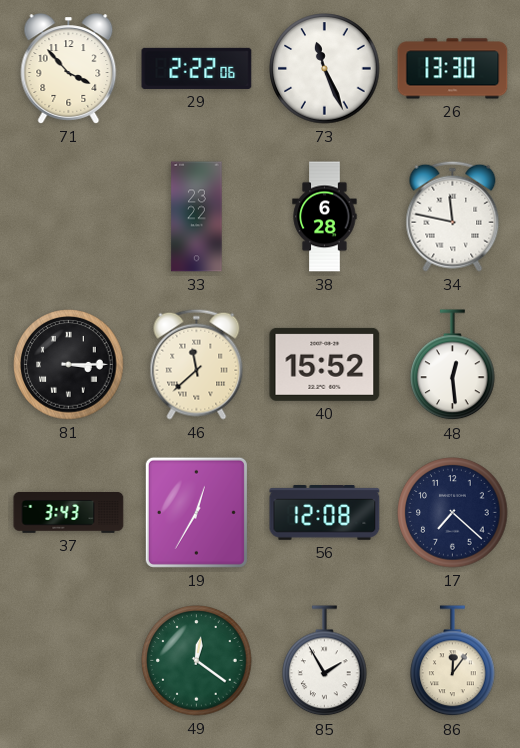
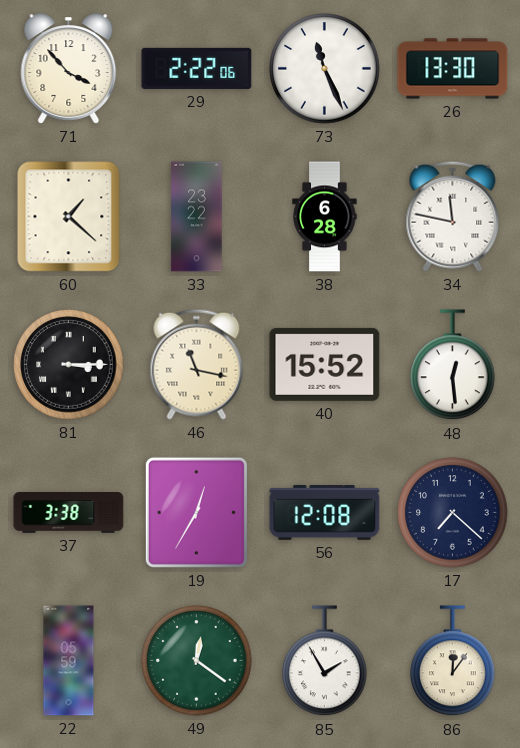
60: none -> 1:22
46: 11:38 -> 11:17
37: 3:43 -> 3:38
22: none -> 05:59
